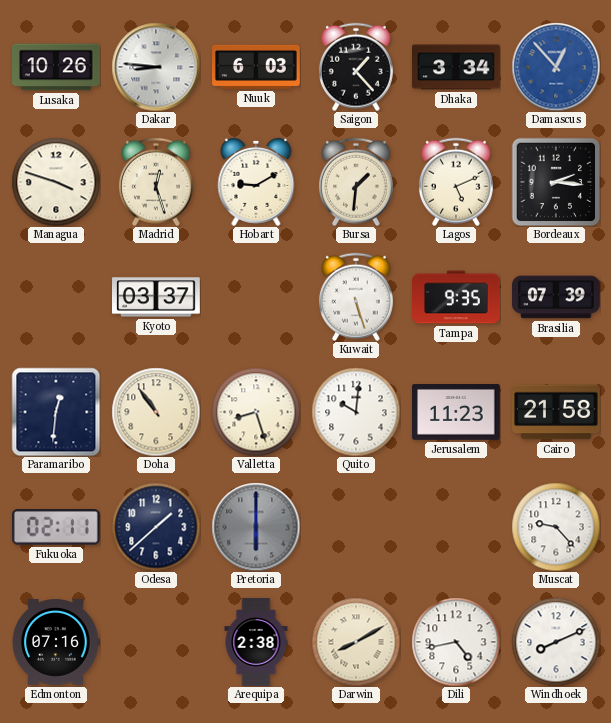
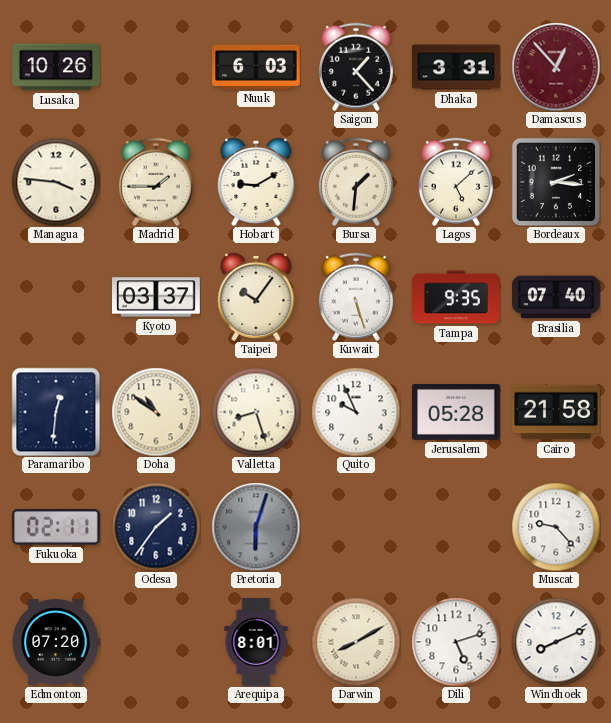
Dakar: 8:46 -> none
Dhaka: 3:34 -> 3:31
Damascus dial: blue -> burgundy
Managua: 3:48 -> 3:46
Madrid: 12:27 -> 1:45
Lagos: 5:11 -> 5:08
Taipei: none -> 10:06
Brasilia: 07:39 -> 07:40
Doha: 10:54 -> 10:51
Quito: 10:01 -> 9:56
Jerusalem: 11:23 -> 05:28
Odesa: 1:38 -> 1:36
Pretoria: 6:00 -> 6:03
Edmonton: 07:16 -> 07:20
Arequipa: 2:38 -> 8:01
Dili: 4:43 -> 5:12
